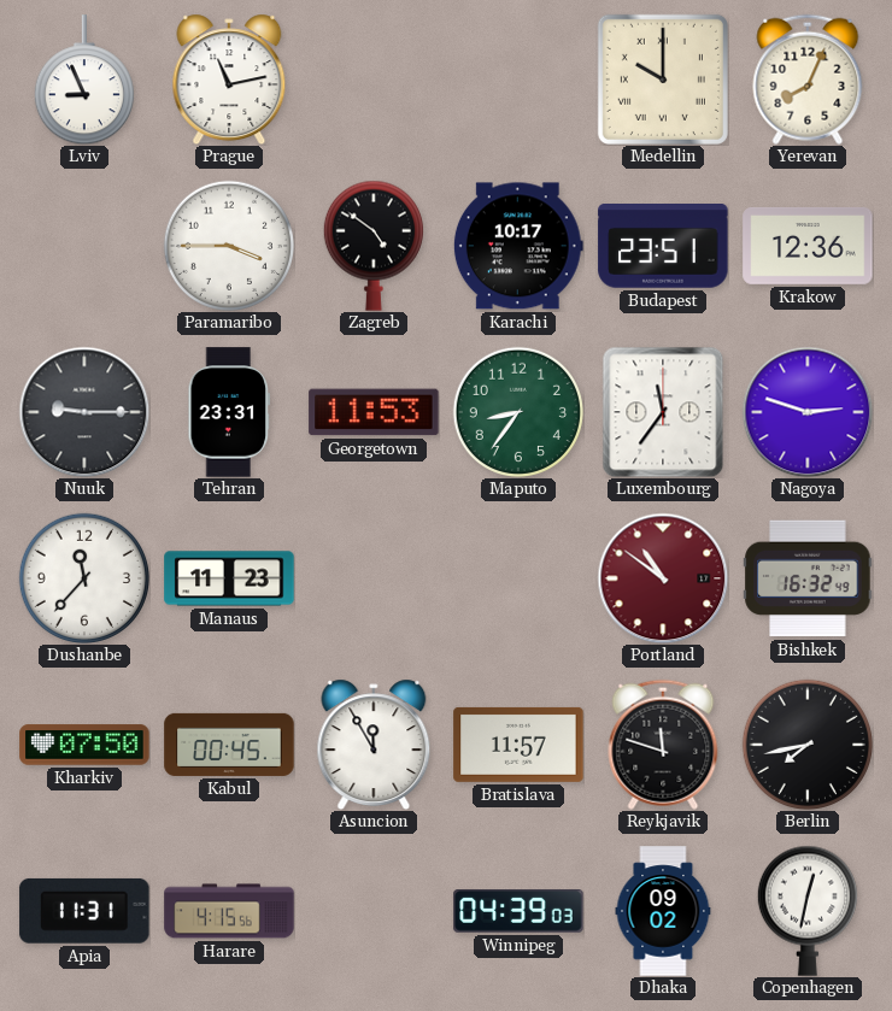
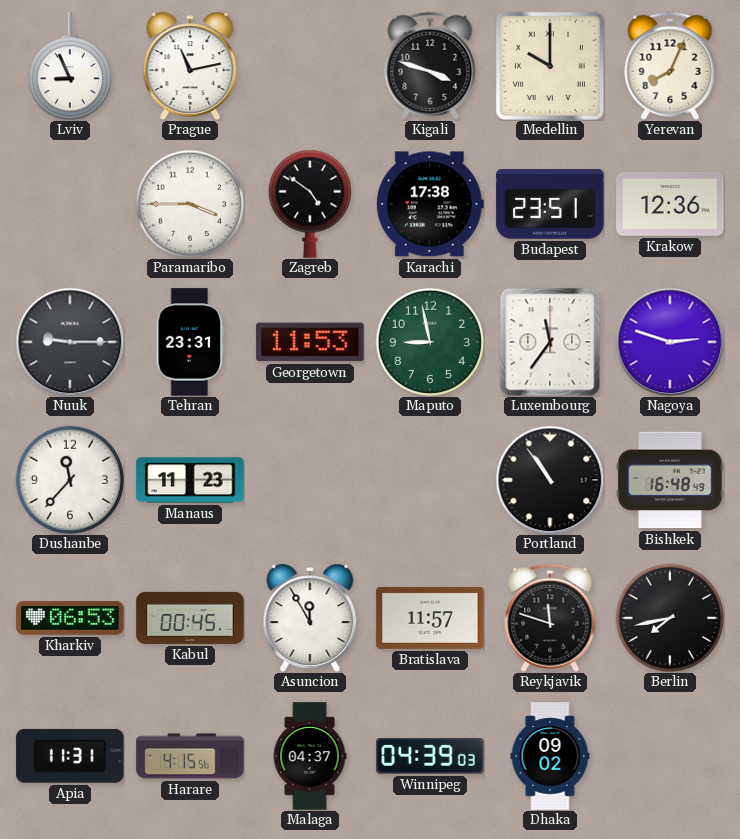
Kigali: none -> 3:48
Karachi: 10:17 -> 17:38
Maputo: 8:36 -> 8:58
Portland: 10:51 -> 10:54
Portland dial: burgundy -> black
Bishkek: 16:32 -> 16:48
Kharkiv: 07:50 -> 06:53
Malaga: none -> 04:37
Copenhagen: 12:32 -> none
